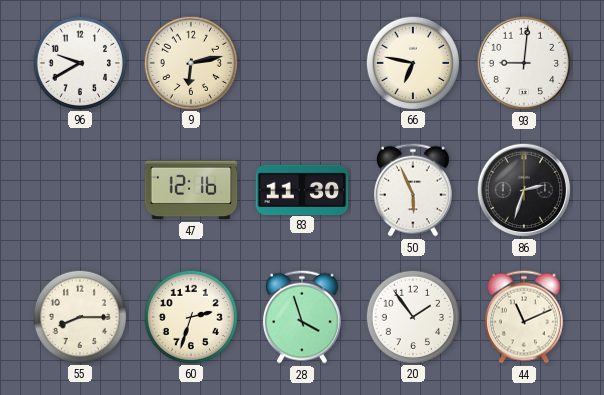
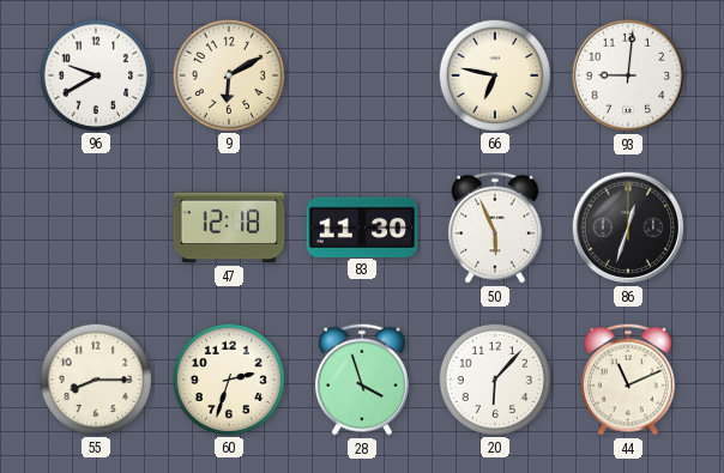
9: 6:13 -> 6:10
47: 12:16 -> 12:18
86: 2:33 -> 12:33
20: 1:54 -> 6:07
